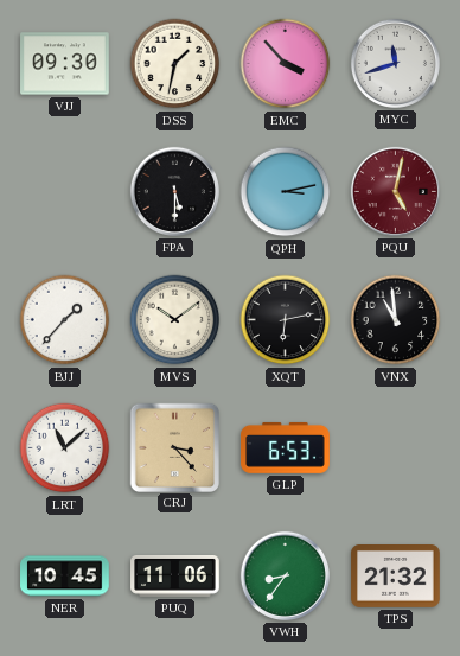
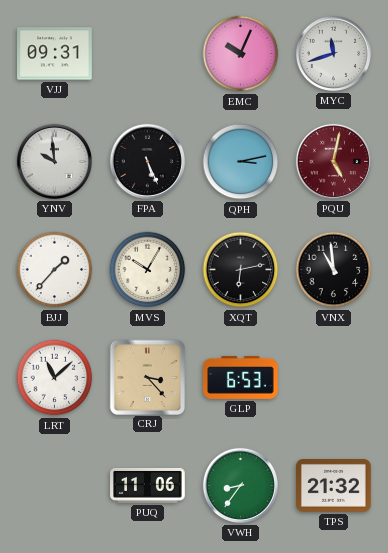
VJJ: 09:30 -> 09:31
DSS: 1:32 -> none
EMC: 3:53 -> 10:04
YNV: none -> 9:59
FPA: 5:30 -> 5:26
MVS: 10:09 -> 10:05
NER: 10:45 -> none
